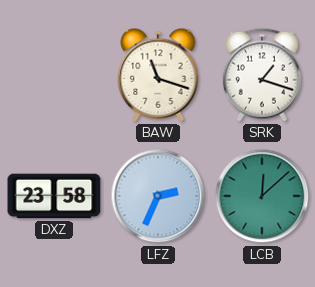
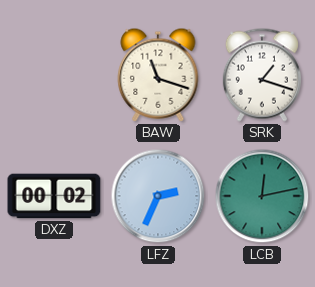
DXZ: 23:58 -> 00:02
LCB: 12:08 -> 12:13
